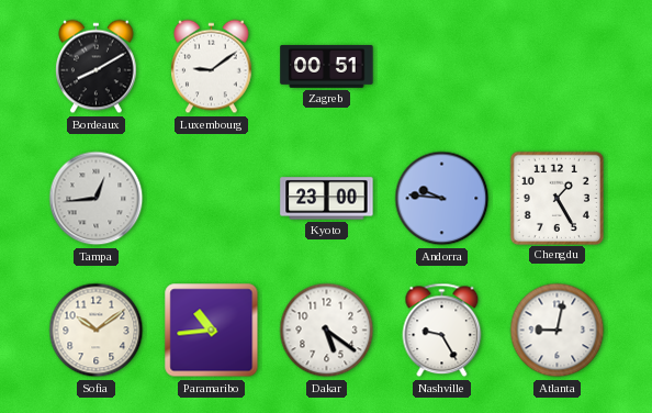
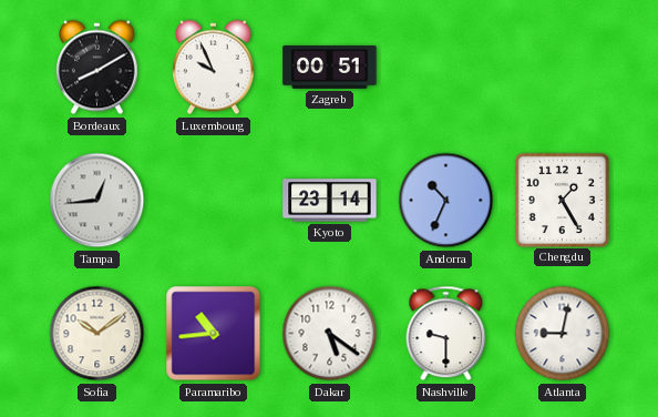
Luxembourg: 9:09 -> 9:56
Kyoto: 23:00 -> 23:14
Andorra: 9:46 -> 10:34
Nashville: 9:25 -> 9:30
